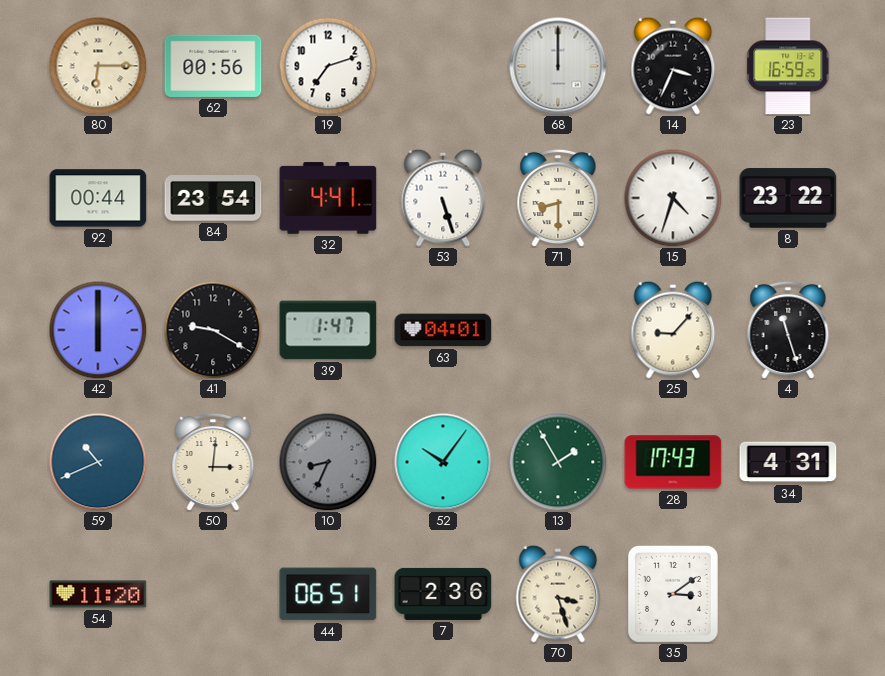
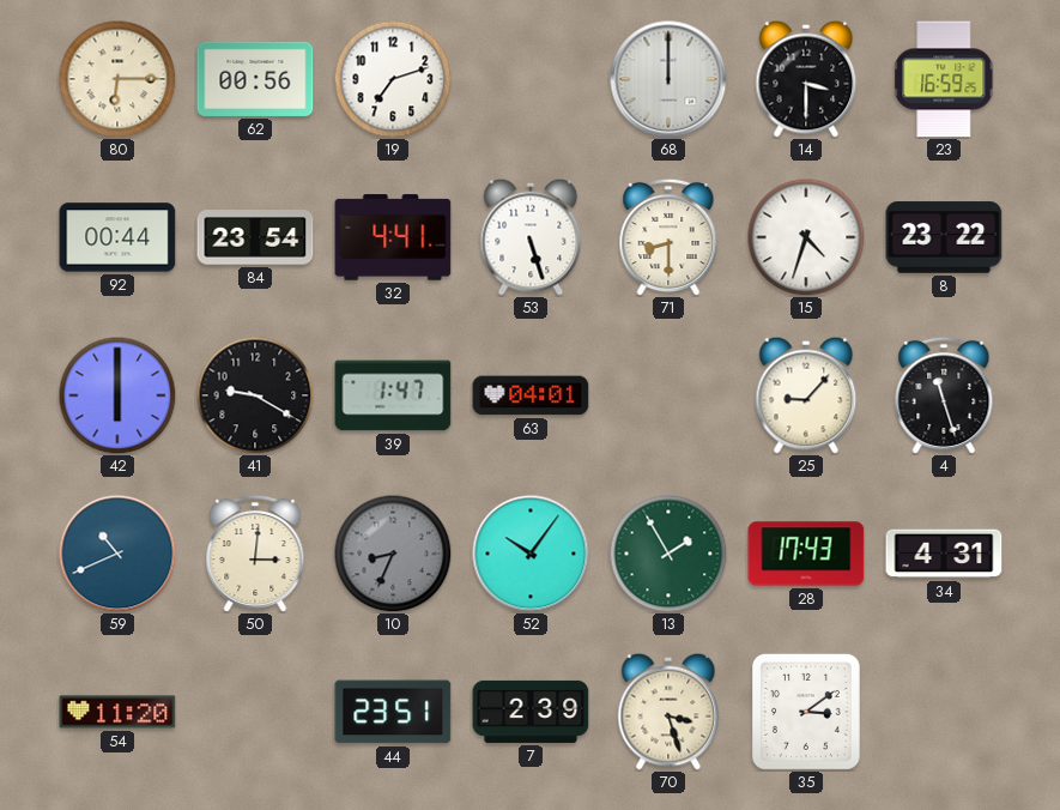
14: 3:34 -> 3:30
44: 06:51 -> 23:51
7: 2:36 -> 2:39
